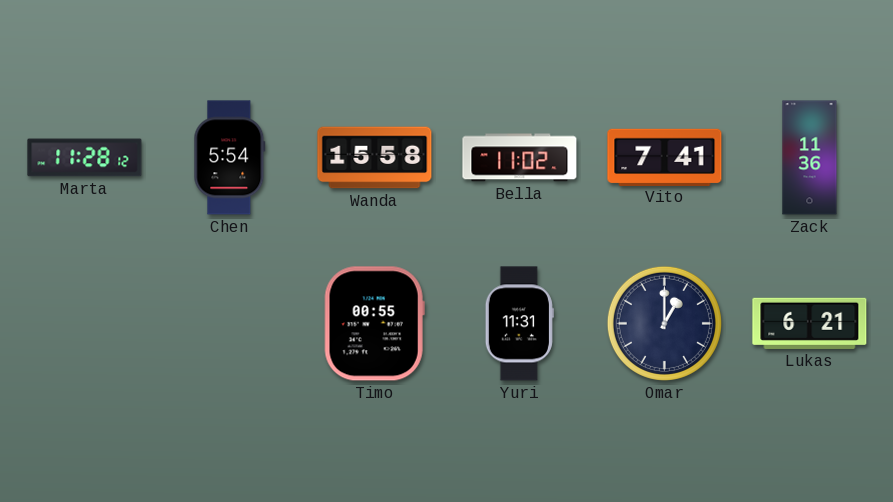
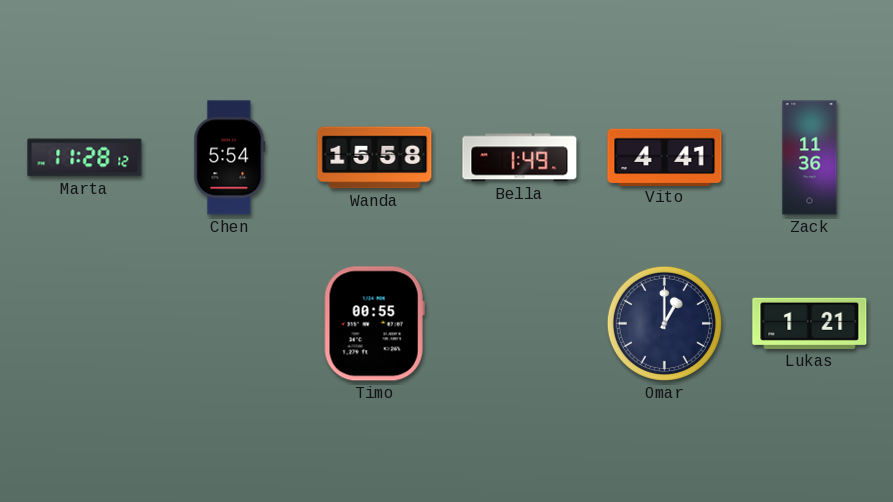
Bella: 11:02 -> 1:49
Vito: 7:41 -> 4:41
Yuri: 11:31 -> none
Lukas: 6:21 -> 1:21
